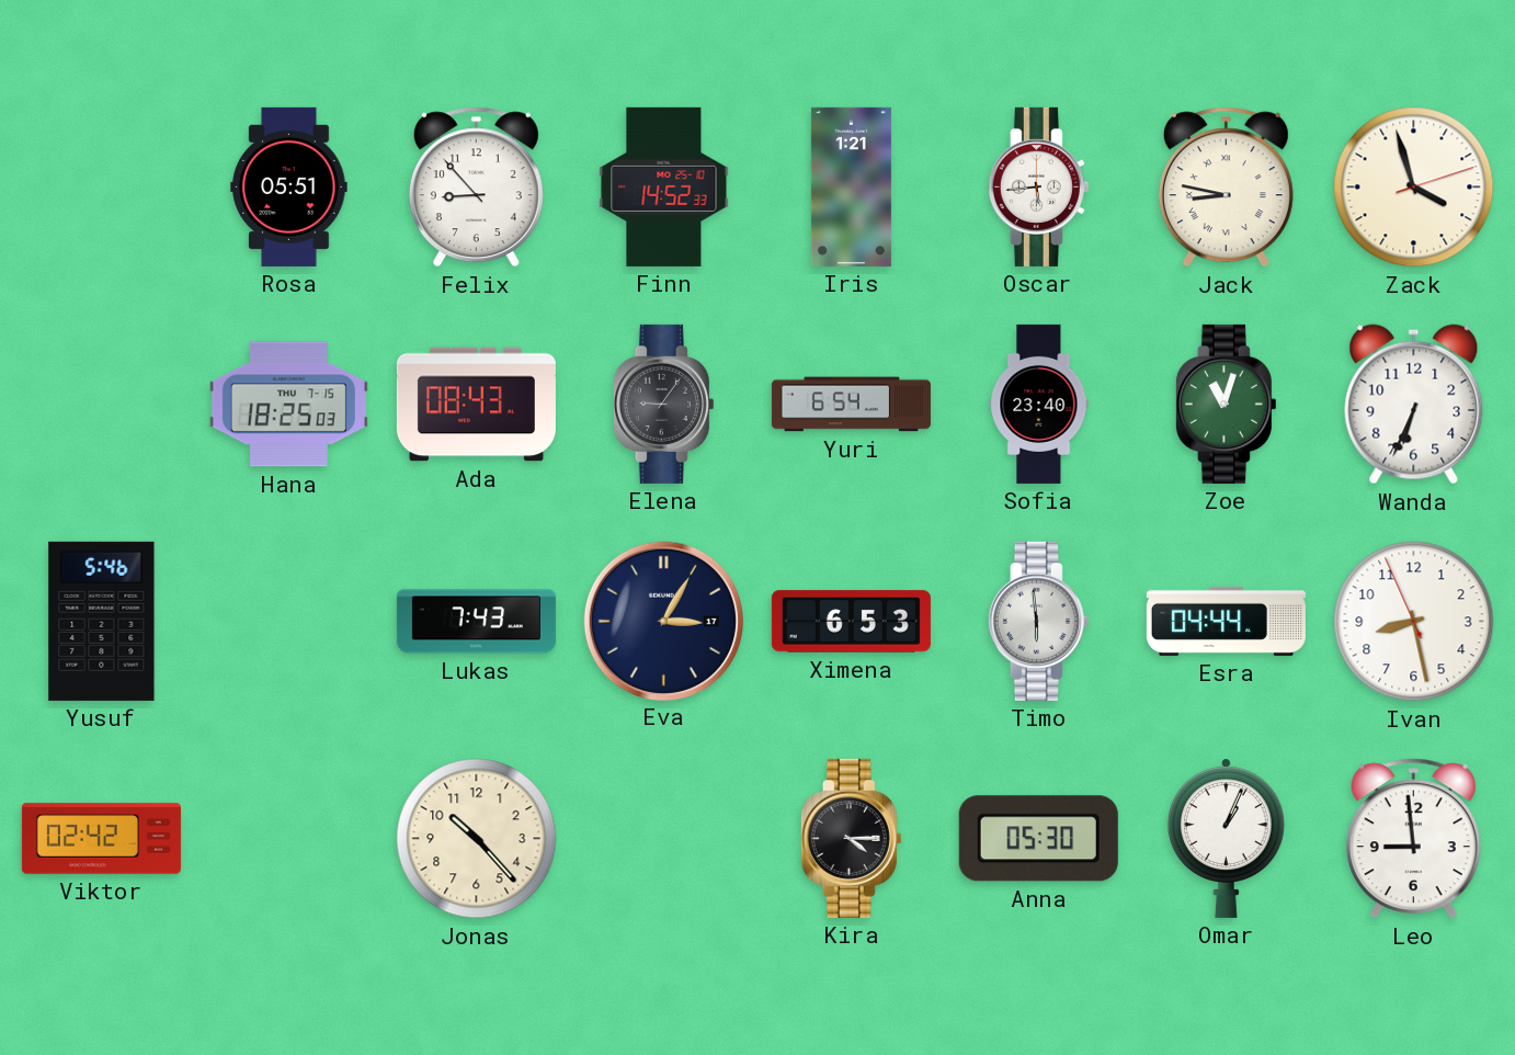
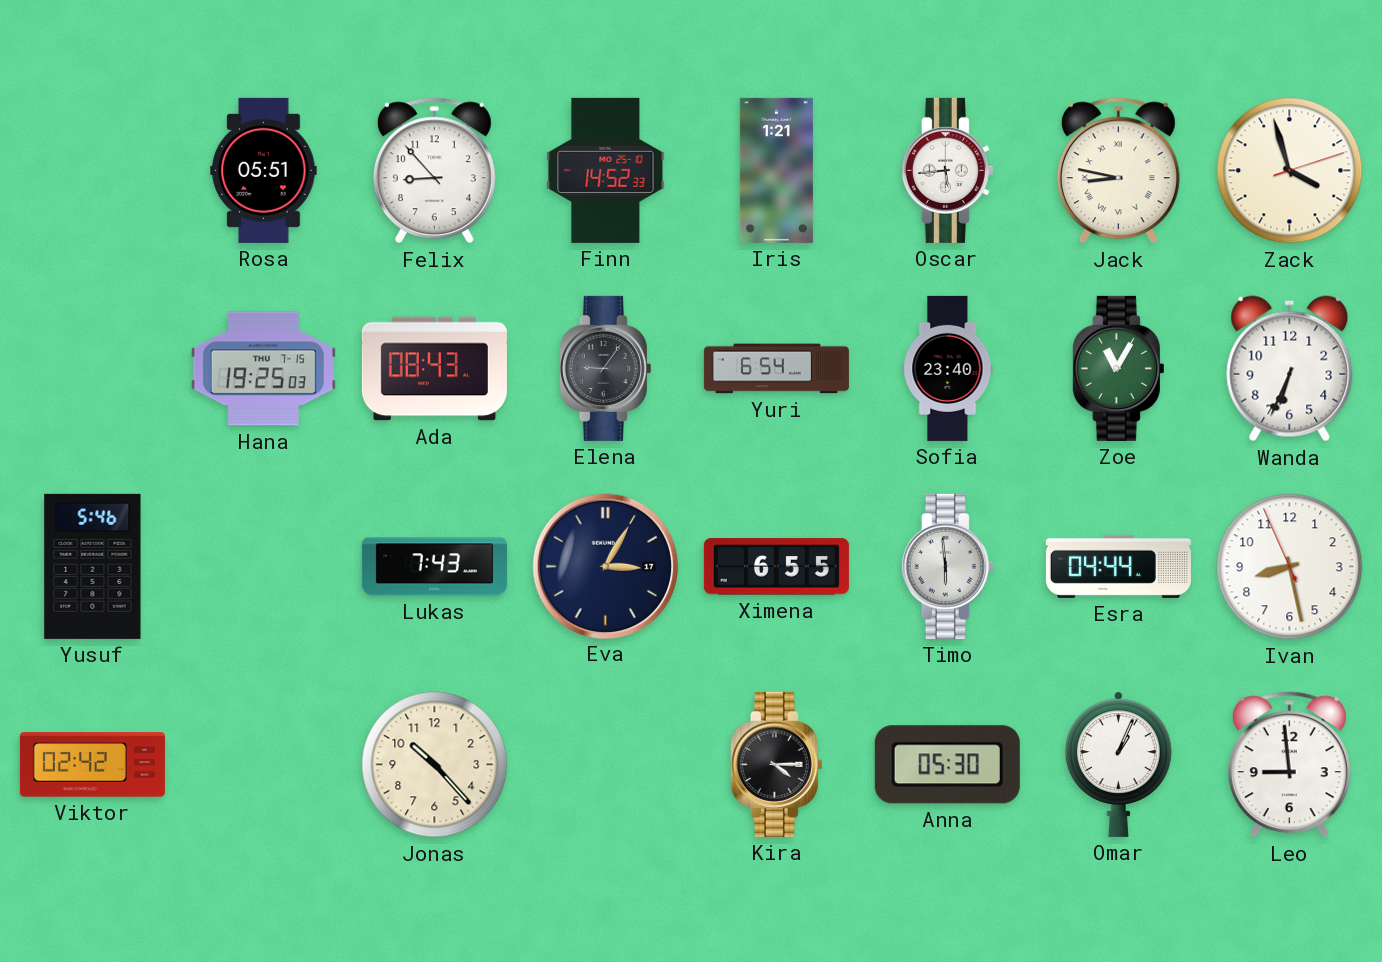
Hana: 18:25 -> 19:25
Zoe: 11:03 -> 11:05
Ximena: 6:53 -> 6:55
